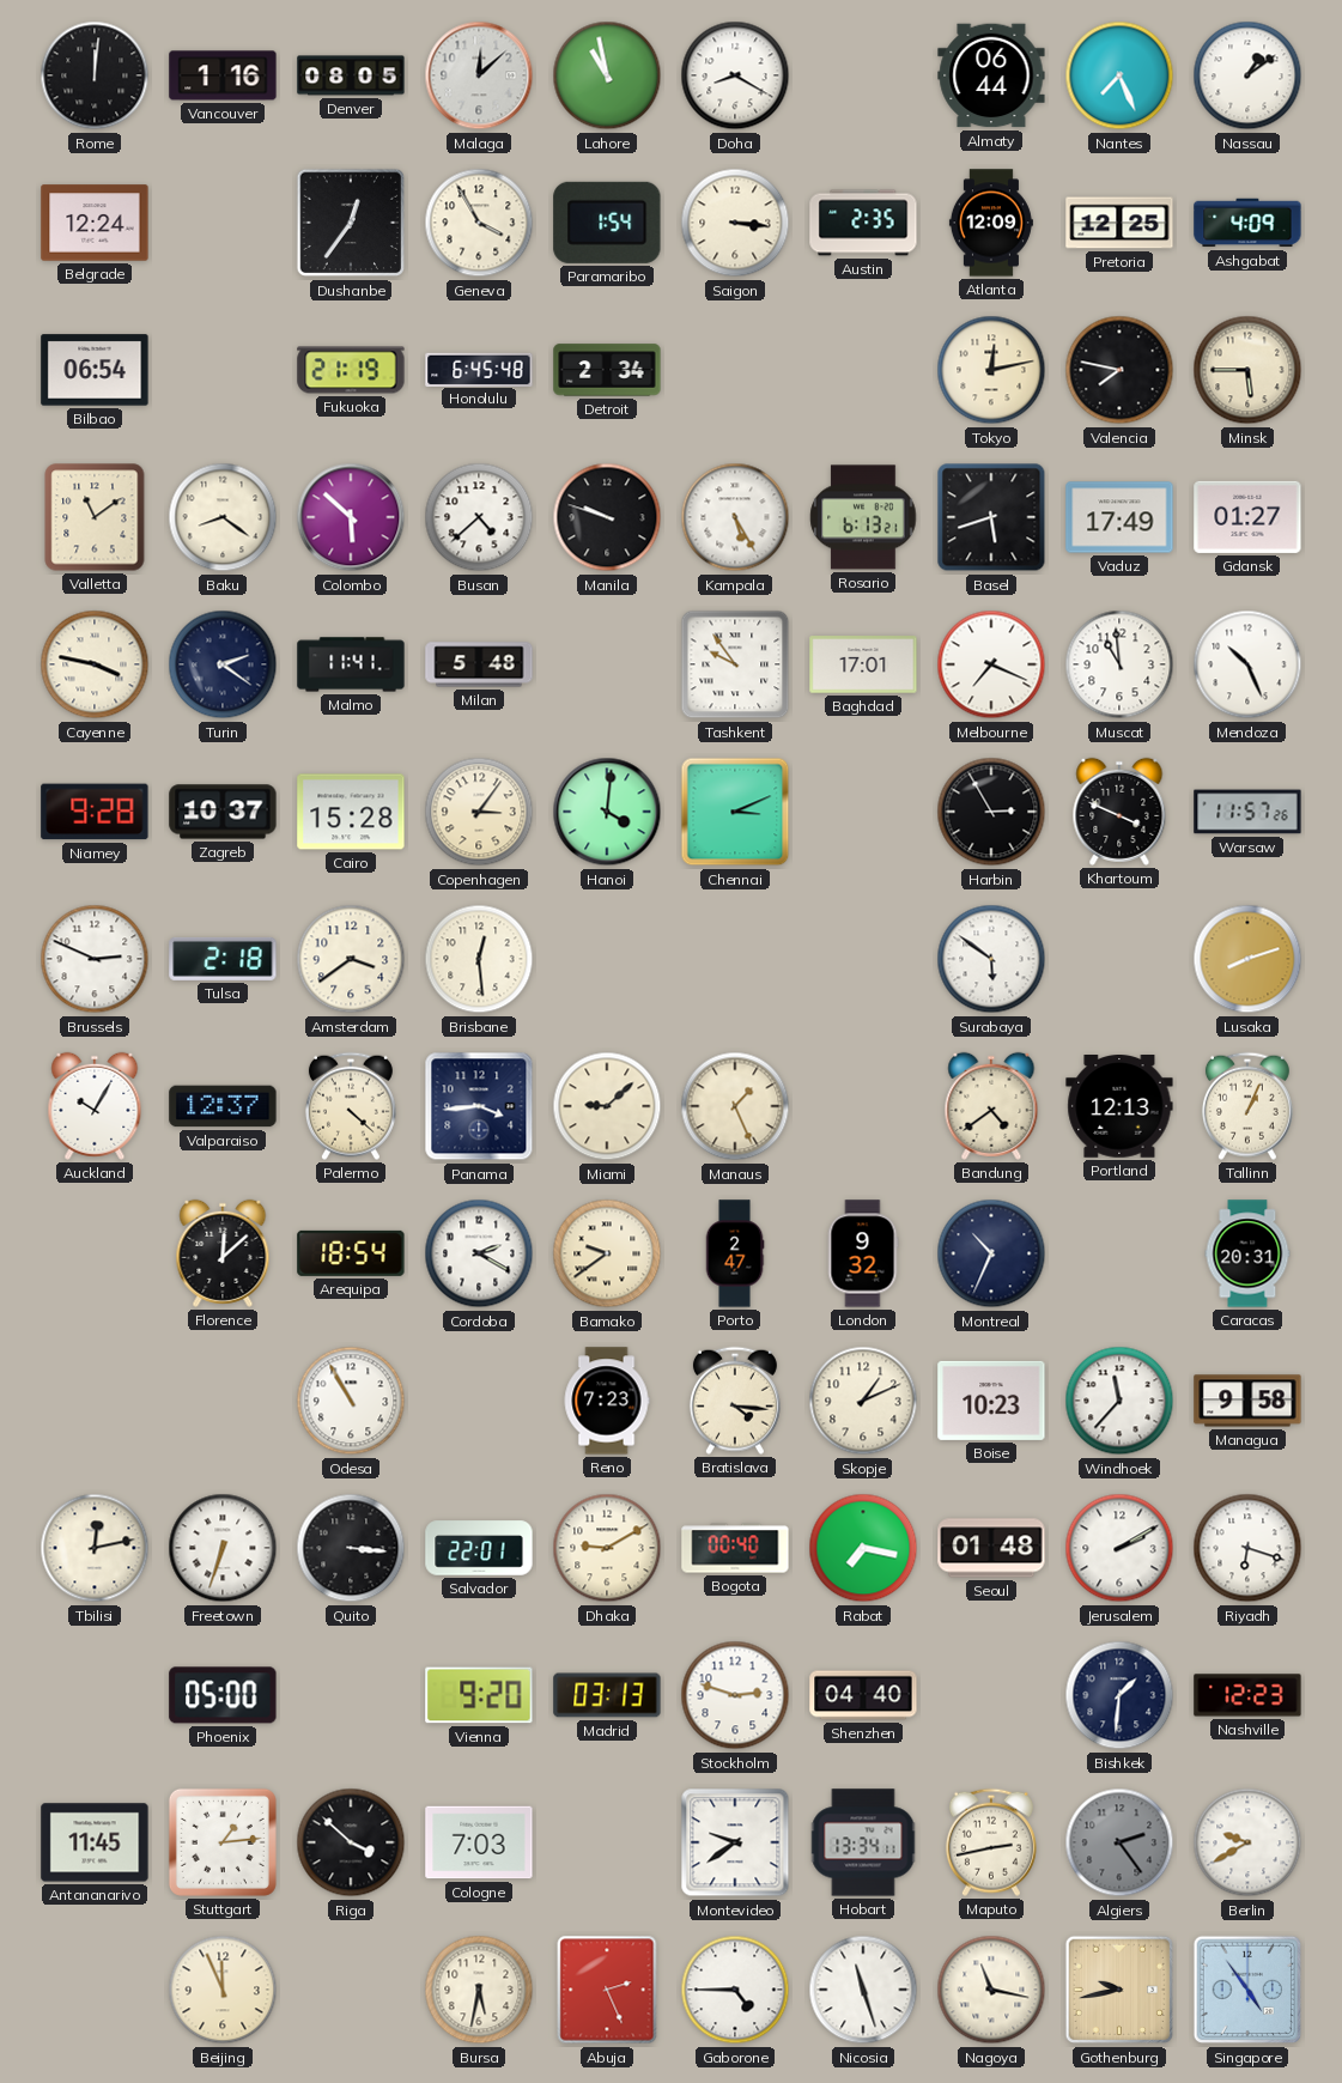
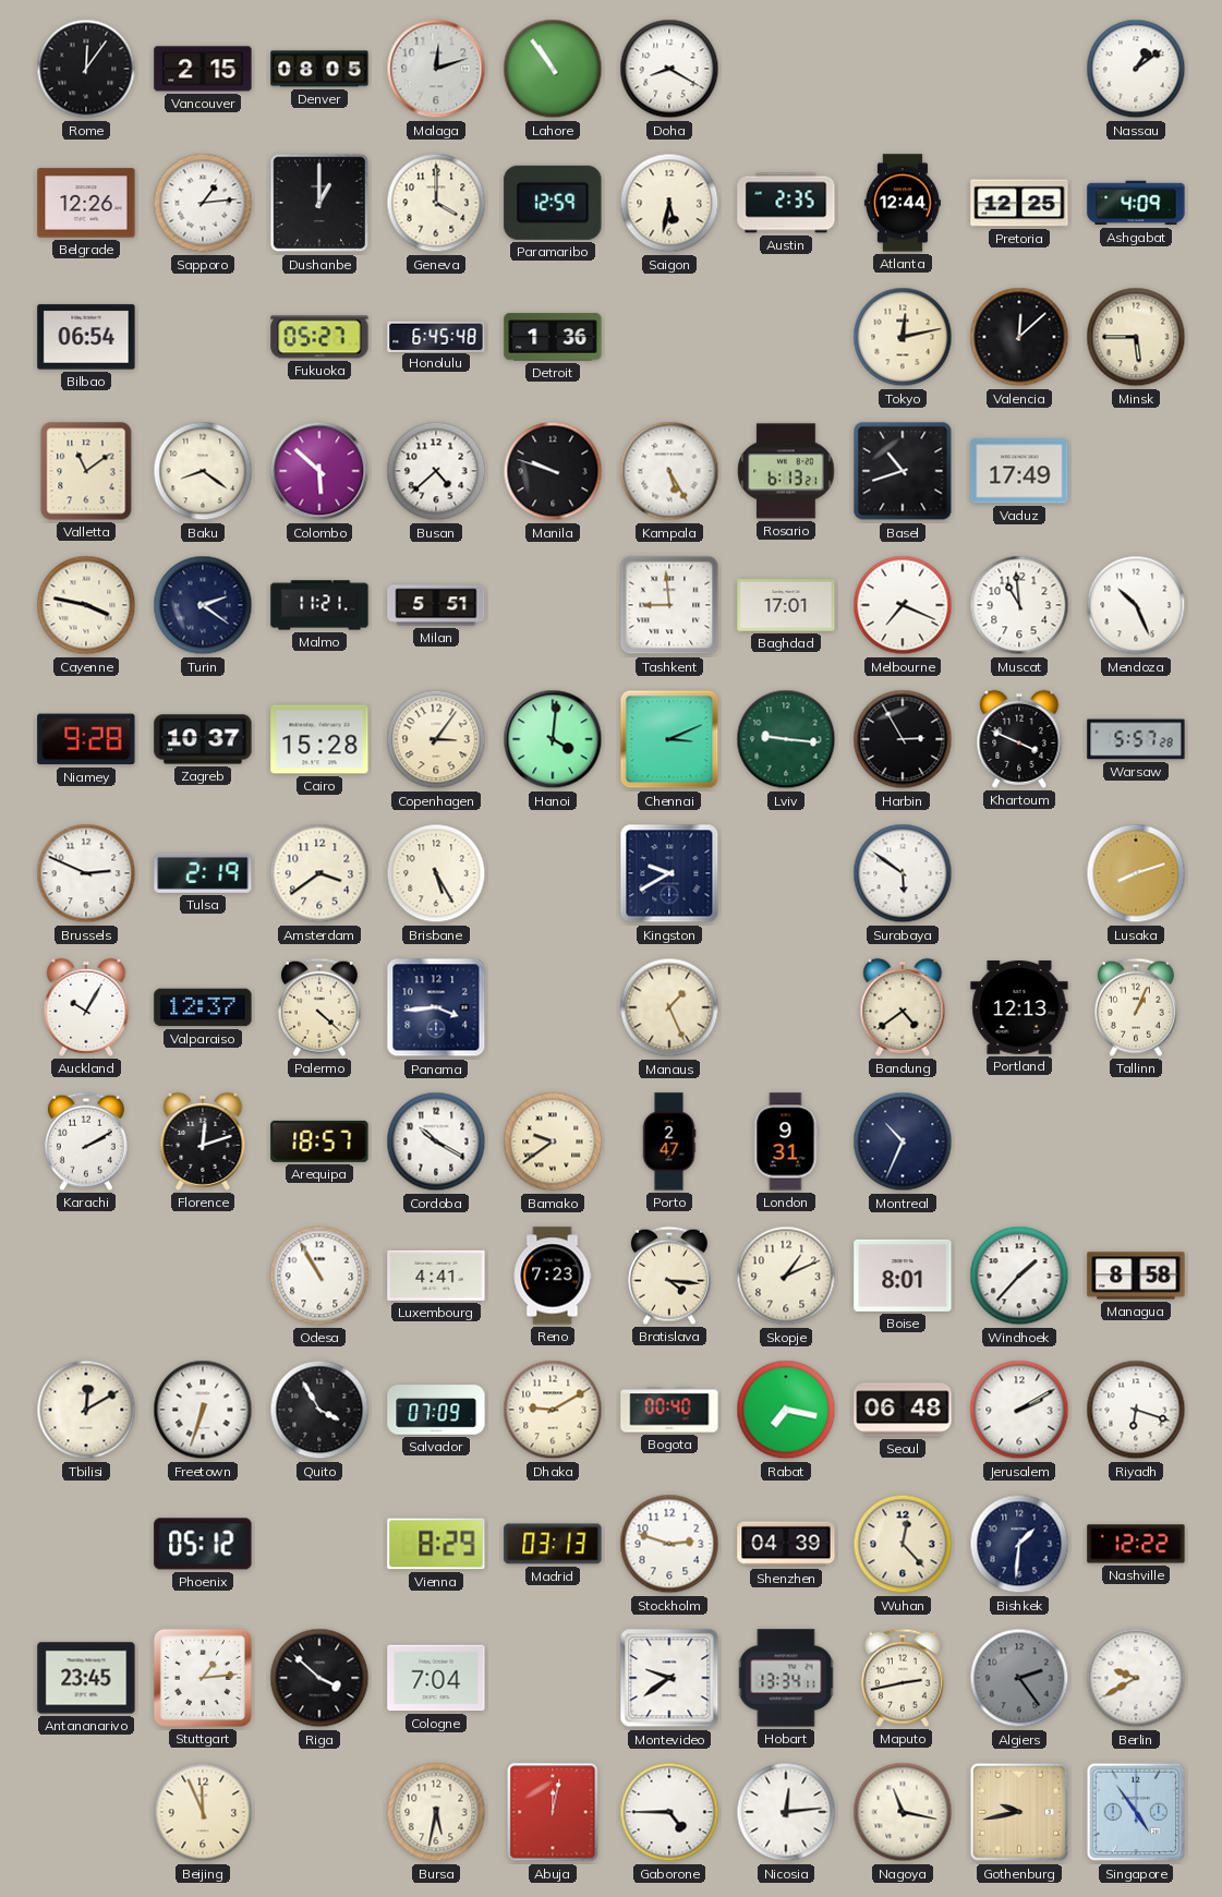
Rome: 12:01 -> 12:06
Vancouver: 1:16 -> 2:15
Malaga: 12:08 -> 12:12
Lahore: 10:58 -> 10:54
Almaty: 06:44 -> none
Nantes: 7:26 -> none
Belgrade: 12:24 -> 12:26
Sapporo: none -> 1:14
Dushanbe: 12:36 -> 1:00
Geneva: 3:55 -> 4:00
Paramaribo: 1:54 -> 12:59
Saigon: 3:16 -> 5:32
Atlanta: 12:09 -> 12:44
Fukuoka: 21:19 -> 05:27
Detroit: 2:34 -> 1:36
Valencia: 7:47 -> 12:08
Basel: 5:42 -> 10:42
Gdansk: 01:27 -> none
Malmo: 11:41 -> 11:21
Milan: 5:48 -> 5:51
Tashkent: 9:54 -> 8:59
Lviv: none -> 9:16
Warsaw: 11:57 -> 5:57
Tulsa: 2:18 -> 2:19
Brisbane: 12:29 -> 5:25
Kingston: none -> 9:40
Miami: 9:08 -> none
Karachi: none -> 2:10
Florence: 12:08 -> 12:12
Arequipa: 18:54 -> 18:57
Cordoba: 2:20 -> 10:20
London: 9:32 -> 9:31
Caracas: 20:31 -> none
Luxembourg: none -> 4:41
Boise: 10:23 -> 8:01
Windhoek: 11:37 -> 1:37
Managua: 9:58 -> 8:58
Tbilisi: 12:13 -> 12:10
Quito: 3:16 -> 3:55
Salvador: 22:01 -> 07:09
Seoul: 01:48 -> 06:48
Phoenix: 05:00 -> 05:12
Vienna: 9:20 -> 8:29
Shenzhen: 04:40 -> 04:39
Wuhan: none -> 12:23
Nashville: 12:23 -> 12:22
Antananarivo: 11:45 -> 23:45
Cologne: 7:03 -> 7:04
Abuja: 2:26 -> 12:02
Nicosia: 11:27 -> 12:14
